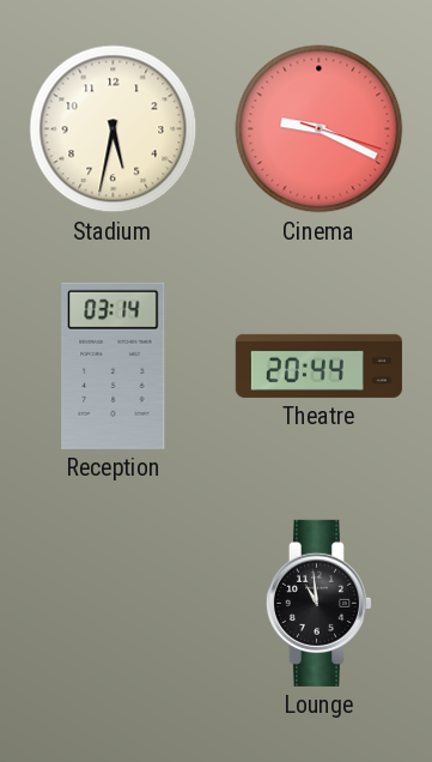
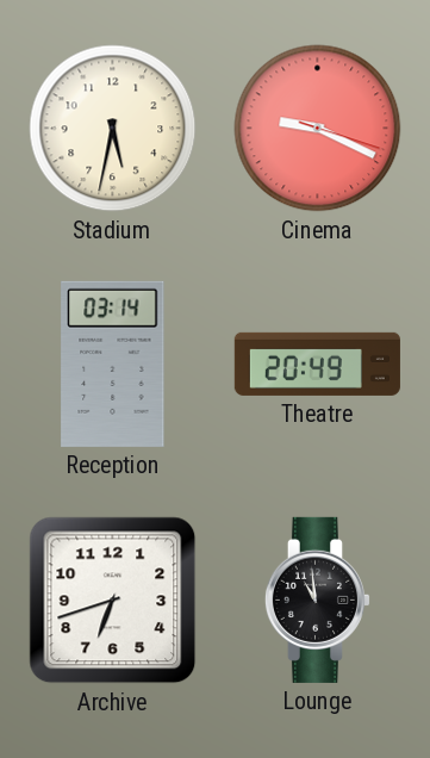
Theatre: 20:44 -> 20:49
Archive: none -> 6:42
